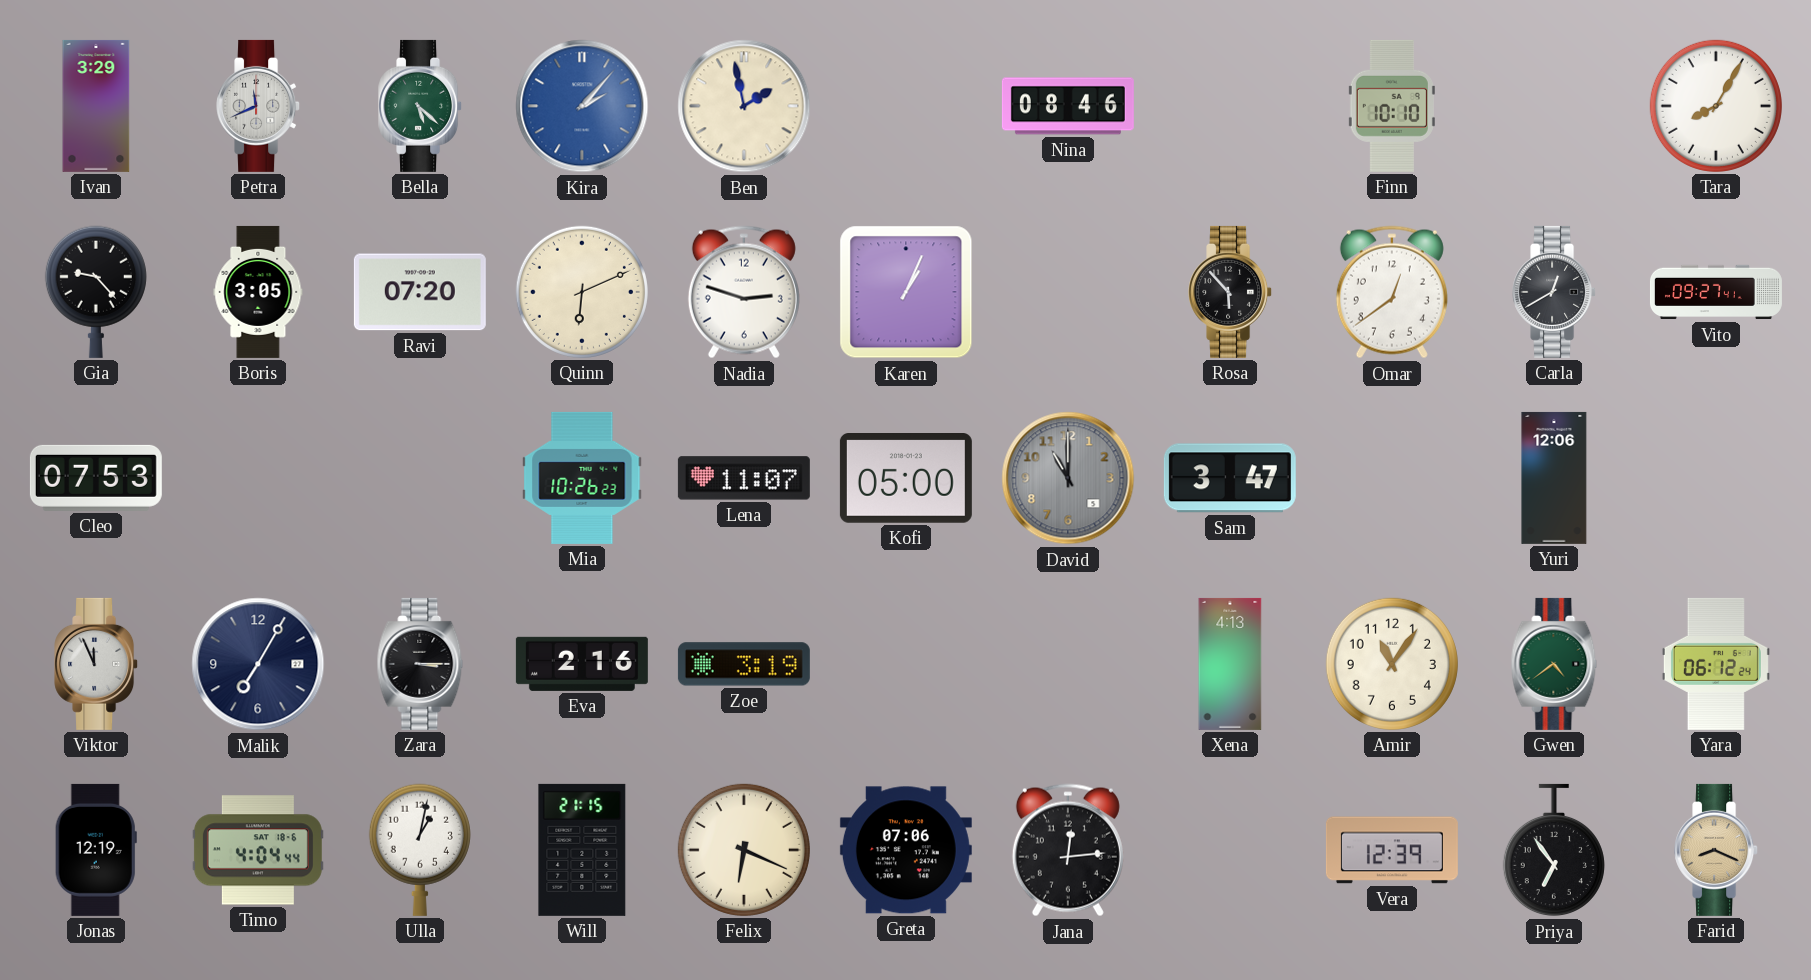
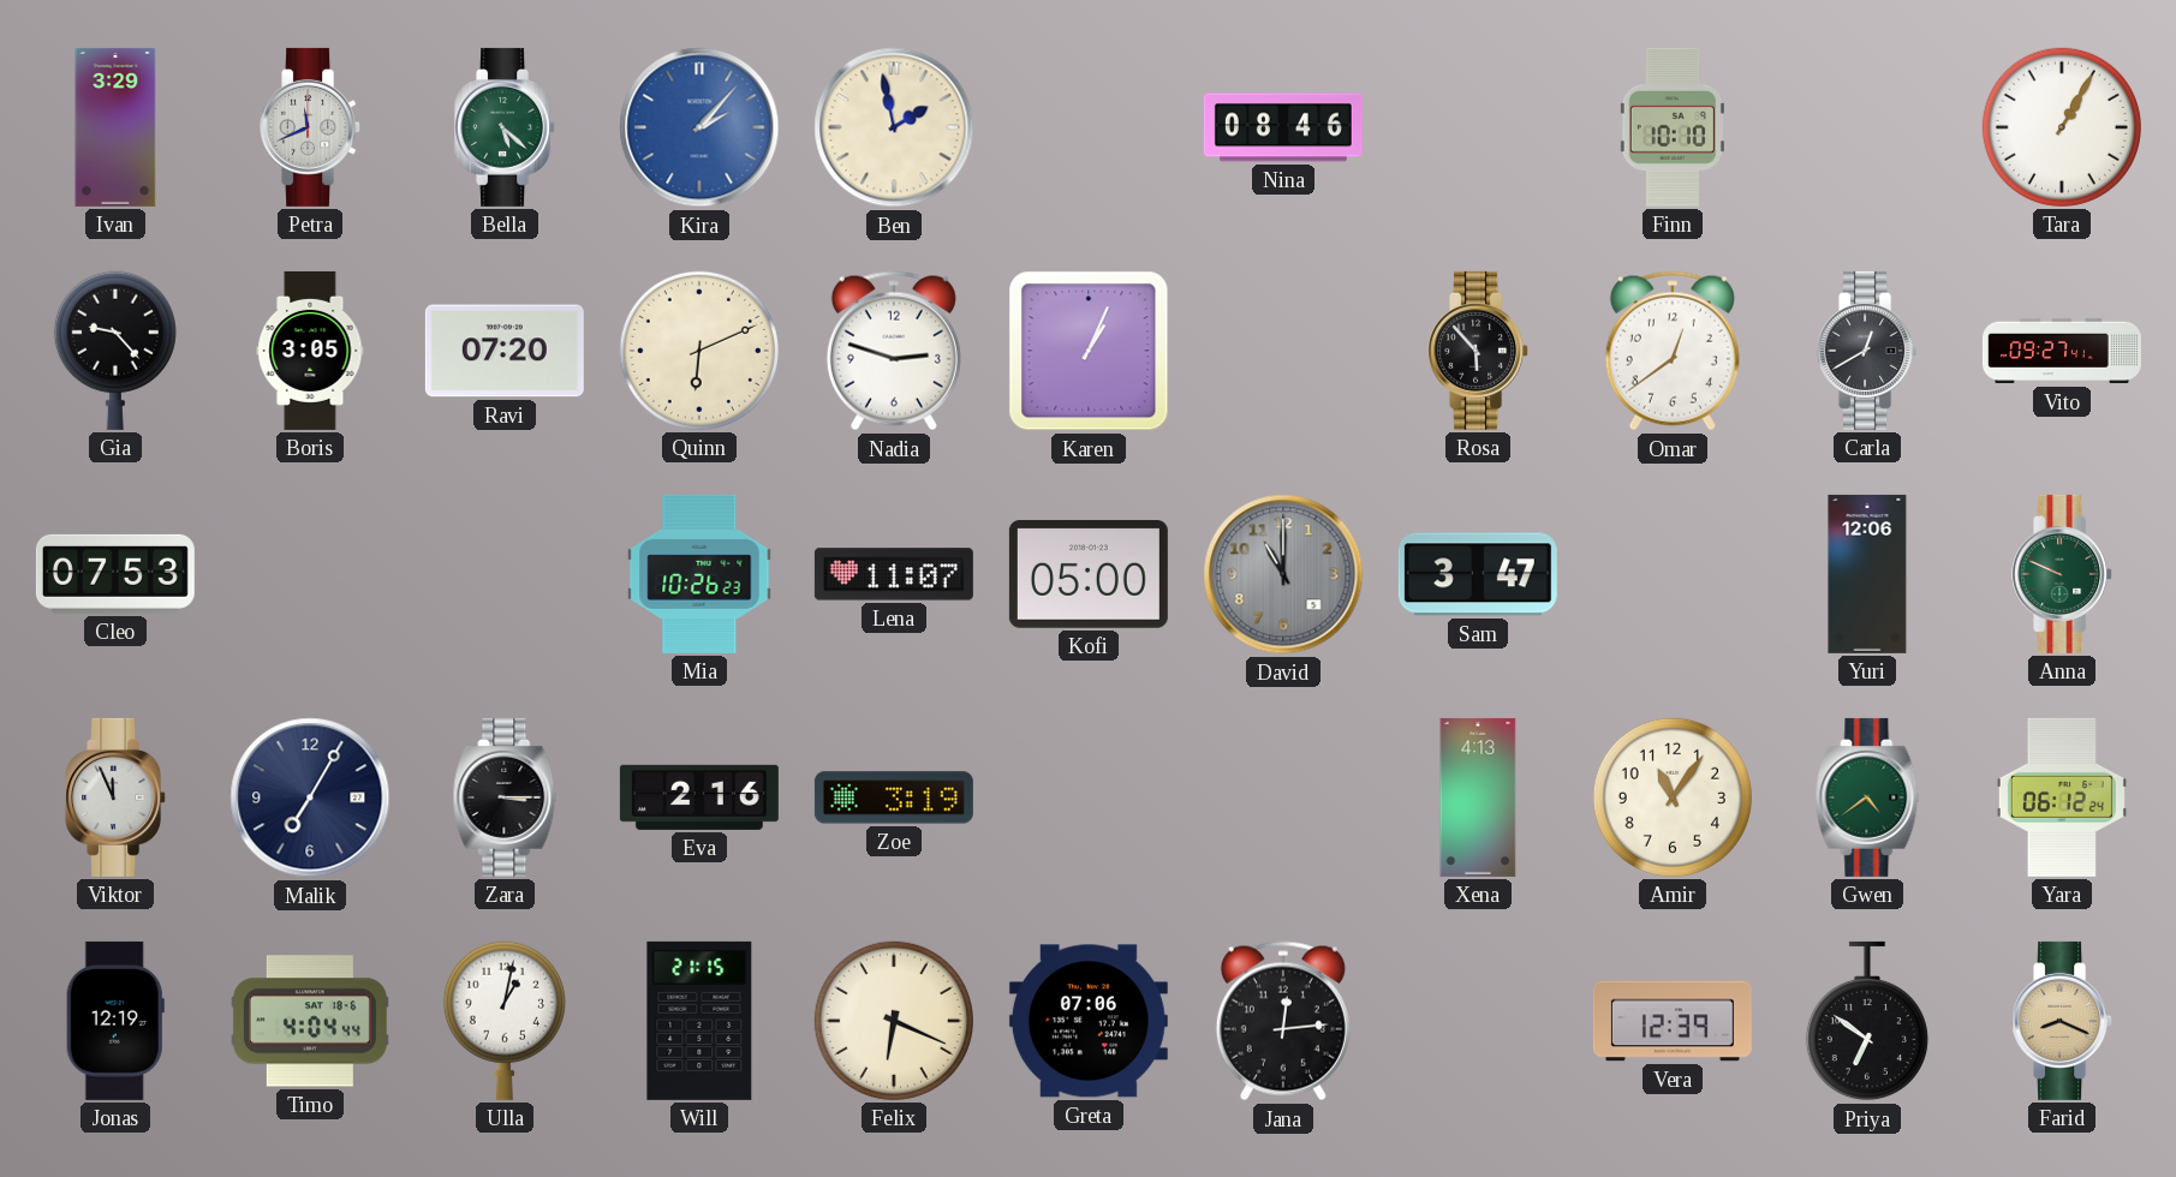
Tara: 8:05 -> 1:05
Anna: none -> 9:49
Priya: 6:54 -> 6:51
